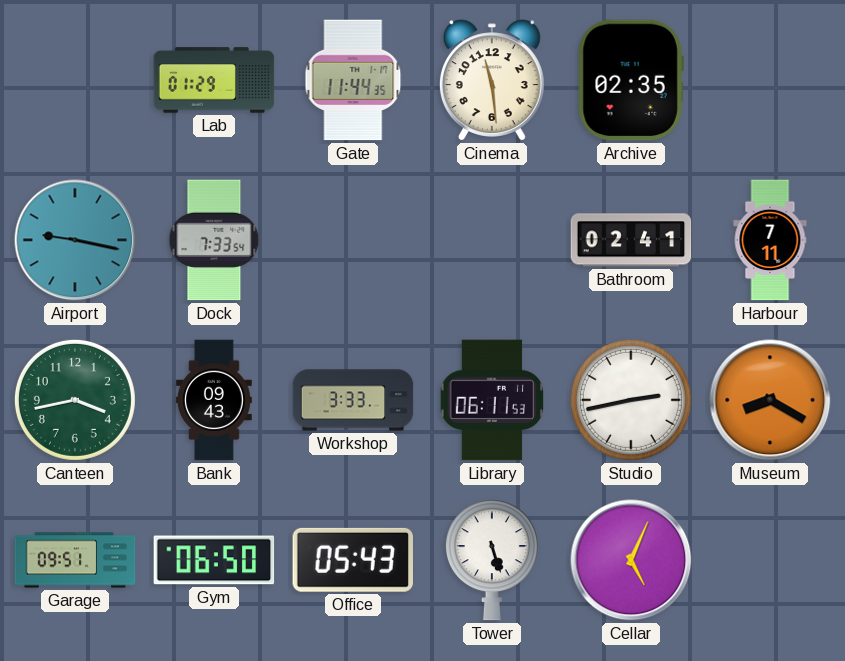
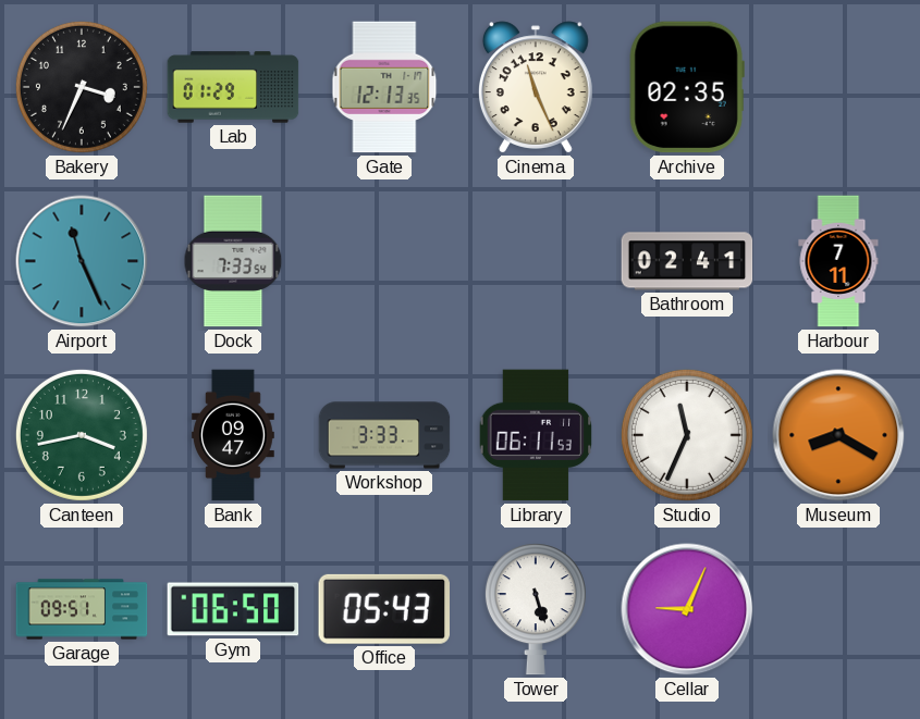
Bakery: none -> 3:34
Gate: 11:44 -> 12:13
Cinema: 11:29 -> 11:26
Airport: 9:17 -> 11:26
Bank: 09:43 -> 09:47
Studio: 2:43 -> 11:34
Cellar: 5:04 -> 9:04
